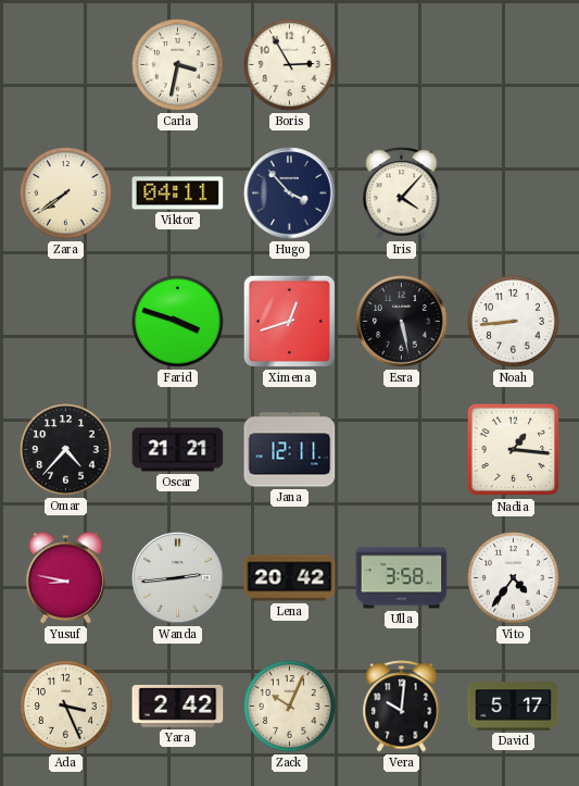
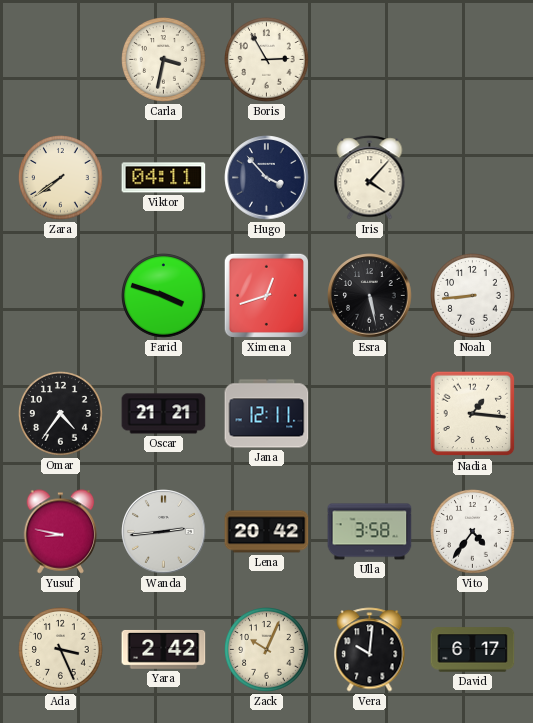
Omar: 4:37 -> 4:36
David: 5:17 -> 6:17
